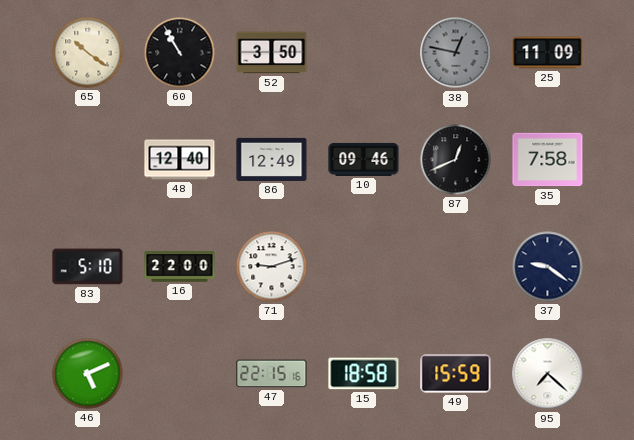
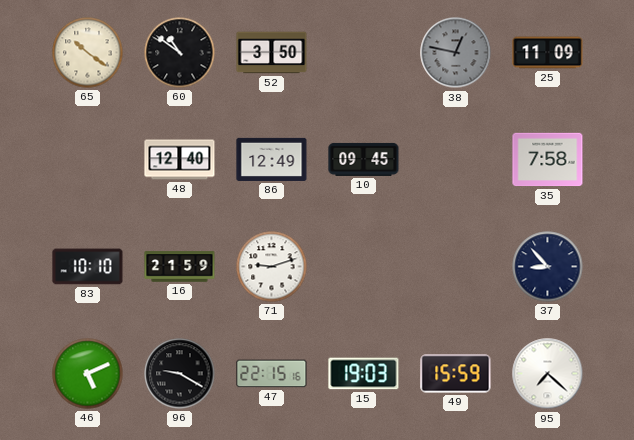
60: 10:55 -> 10:51
10: 09:46 -> 09:45
87: 12:41 -> none
83: 5:10 -> 10:10
16: 22:00 -> 21:59
37: 9:21 -> 8:53
96: none -> 9:20
15: 18:58 -> 19:03
